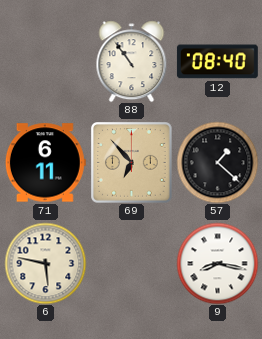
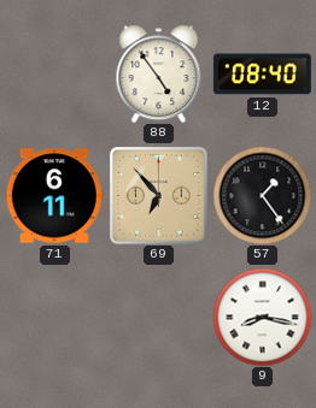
88: 10:54 -> 4:54
57: 1:22 -> 1:24
6: 5:47 -> none
